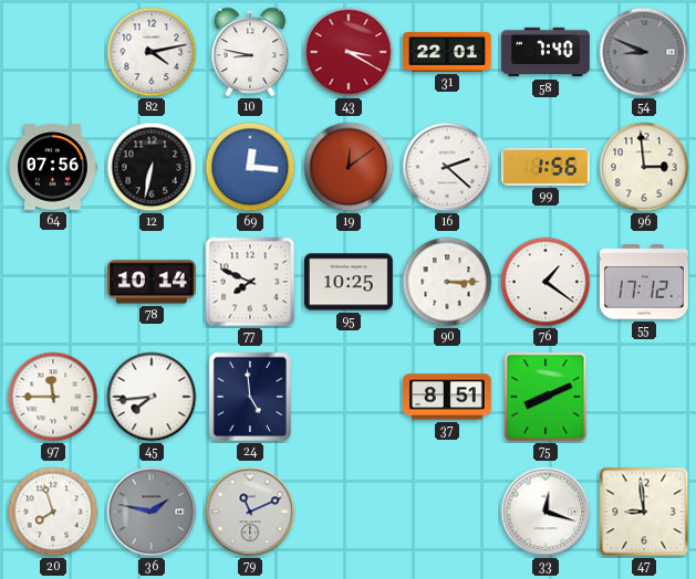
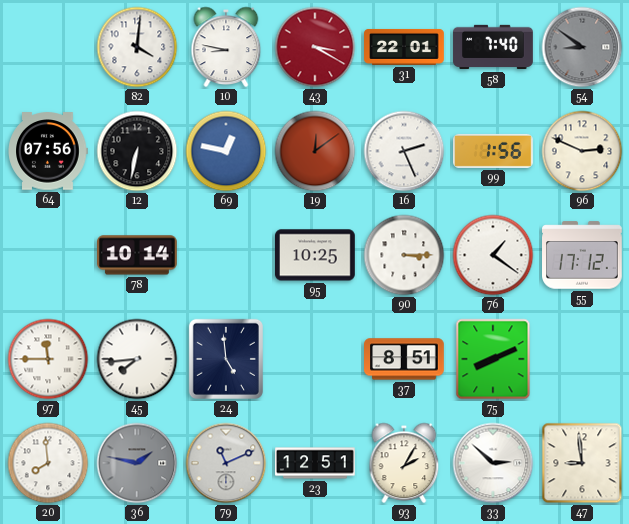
82: 4:13 -> 4:01
54: 8:49 -> 8:51
69: 12:16 -> 12:47
16: 2:22 -> 2:26
96: 2:59 -> 2:49
77: 7:49 -> none
20: 7:57 -> 7:59
23: none -> 12:51
93: none -> 2:05
33: 12:18 -> 2:52
